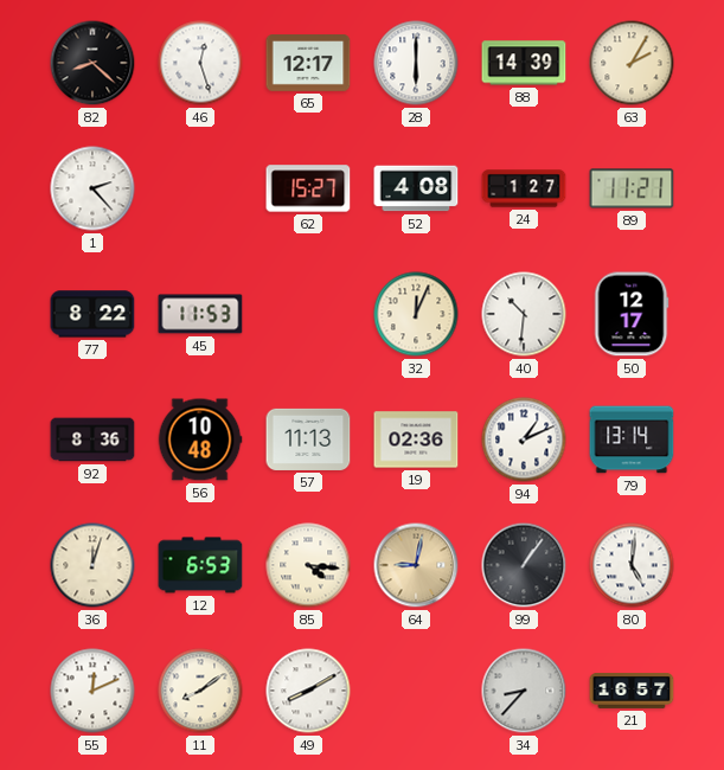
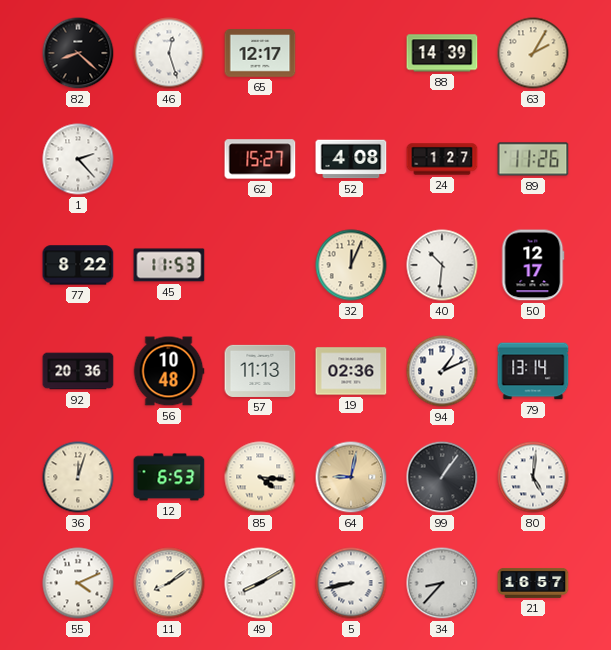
28: 6:00 -> none
89: 11:21 -> 11:26
92: 8:36 -> 20:36
55: 12:11 -> 4:11
5: none -> 8:43
